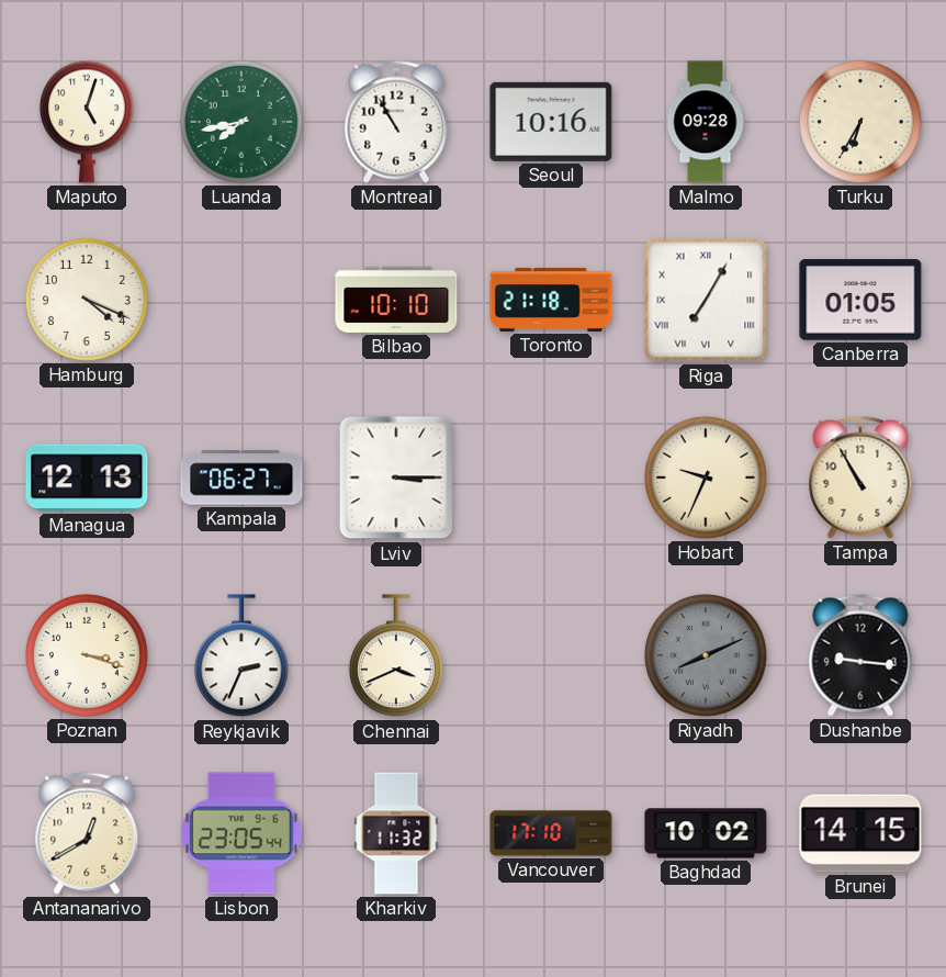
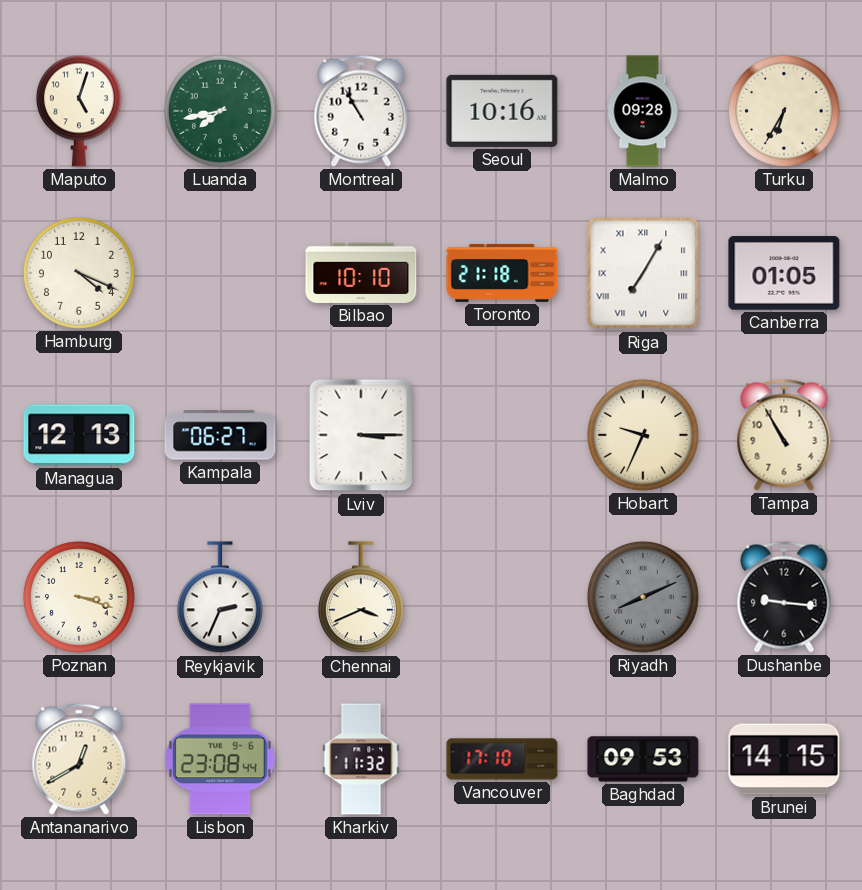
Lisbon: 23:05 -> 23:08
Baghdad: 10:02 -> 09:53
